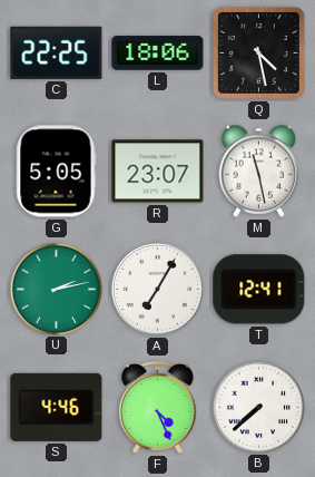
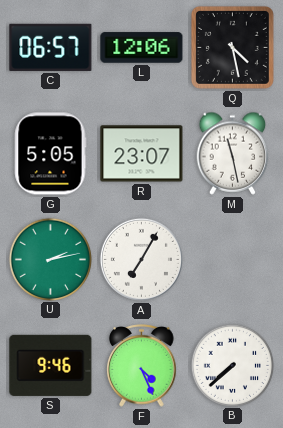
C: 22:25 -> 06:57
L: 18:06 -> 12:06
T: 12:41 -> none
S: 4:46 -> 9:46
